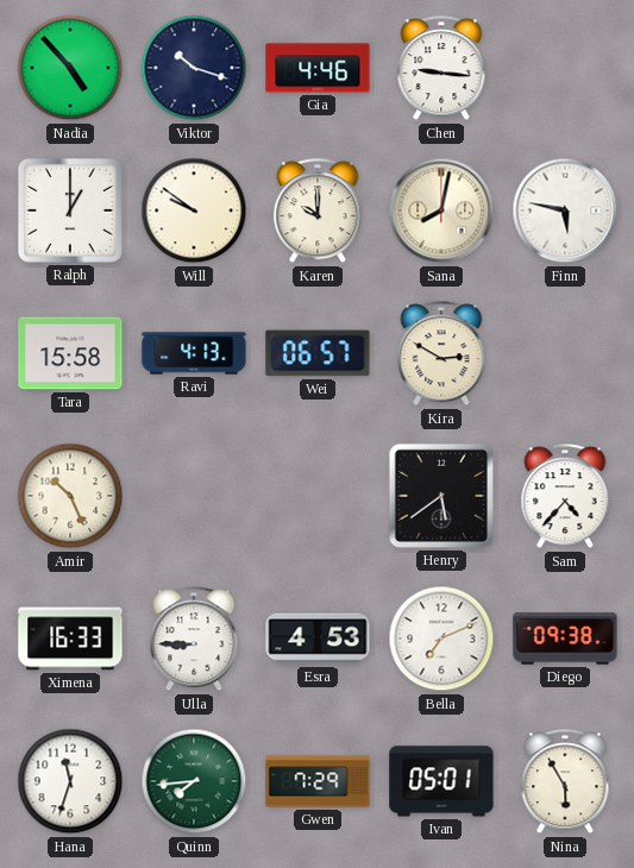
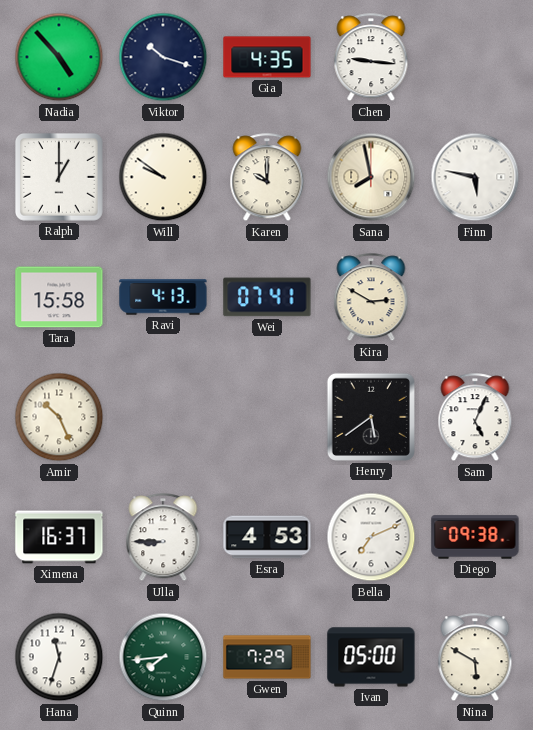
Gia: 4:46 -> 4:35
Sana: 8:02 -> 7:58
Wei: 06:57 -> 07:41
Sam: 4:37 -> 5:04
Ximena: 16:33 -> 16:37
Ivan: 05:01 -> 05:00
Nina: 5:55 -> 5:50
